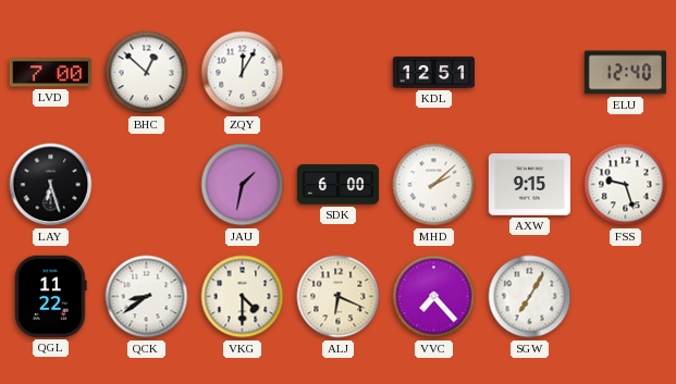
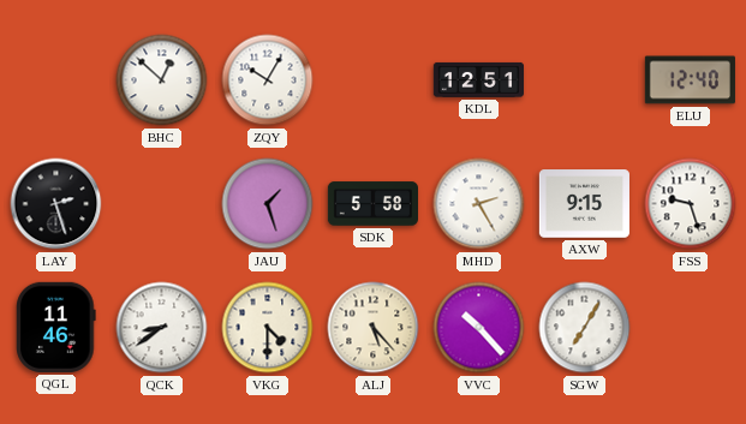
LVD: 7:00 -> none
ZQY: 12:05 -> 10:05
LAY: 6:27 -> 2:27
JAU: 1:32 -> 1:27
SDK: 6:00 -> 5:58
MHD: 2:08 -> 2:25
QGL: 11:22 -> 11:46
ALJ: 6:19 -> 5:23
VVC: 7:23 -> 10:23
